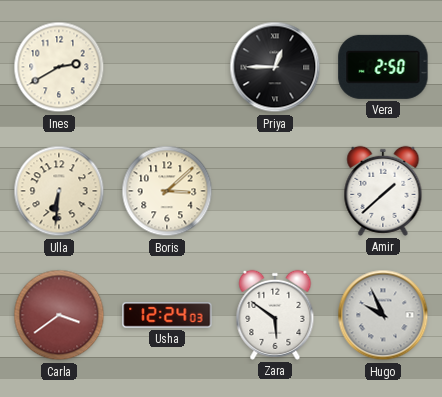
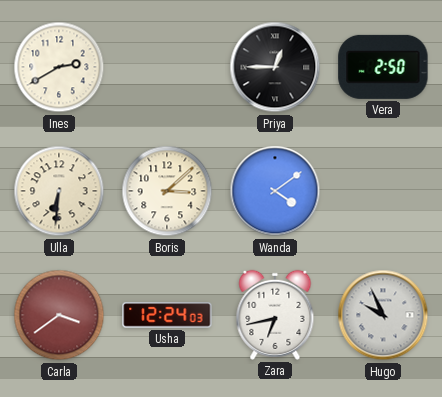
Wanda: none -> 4:09
Amir: 1:38 -> none
Zara: 5:51 -> 6:43
